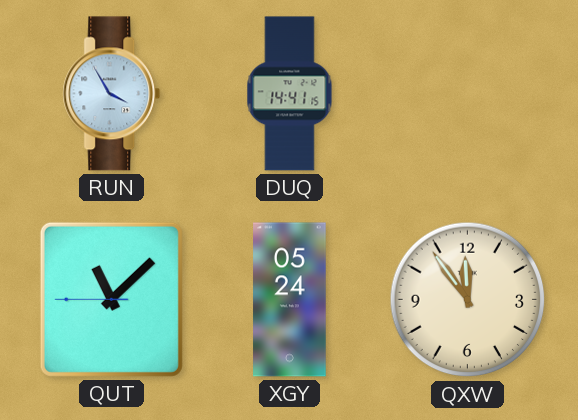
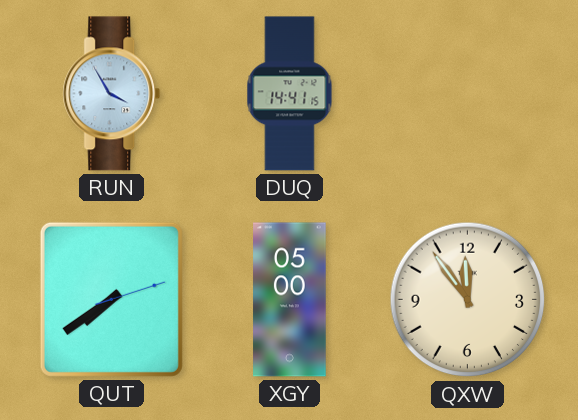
QUT: 11:07 -> 7:39
XGY: 05:24 -> 05:00
